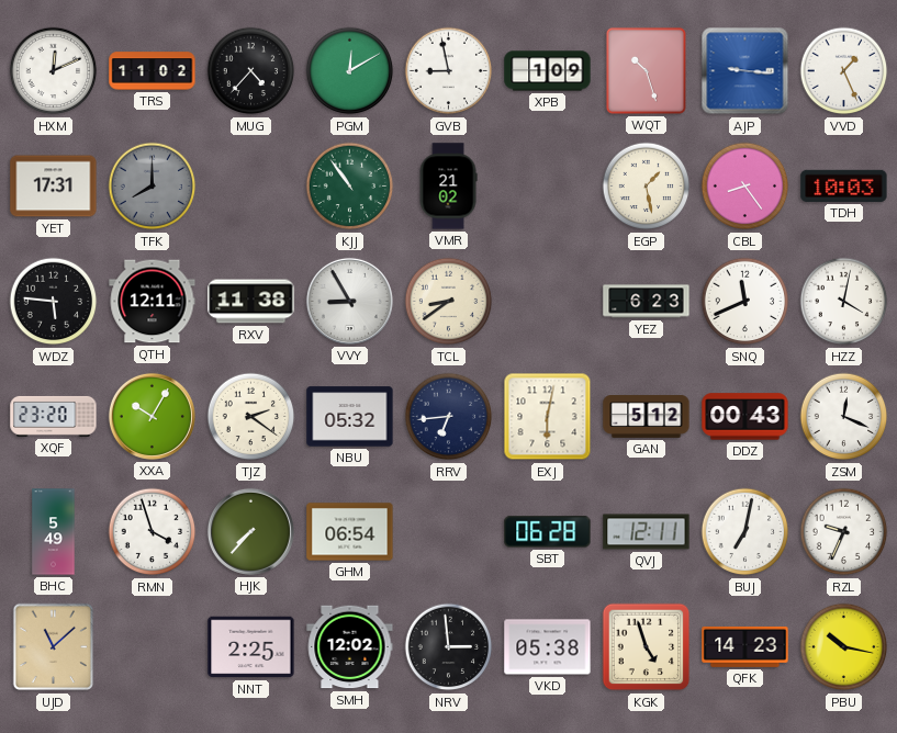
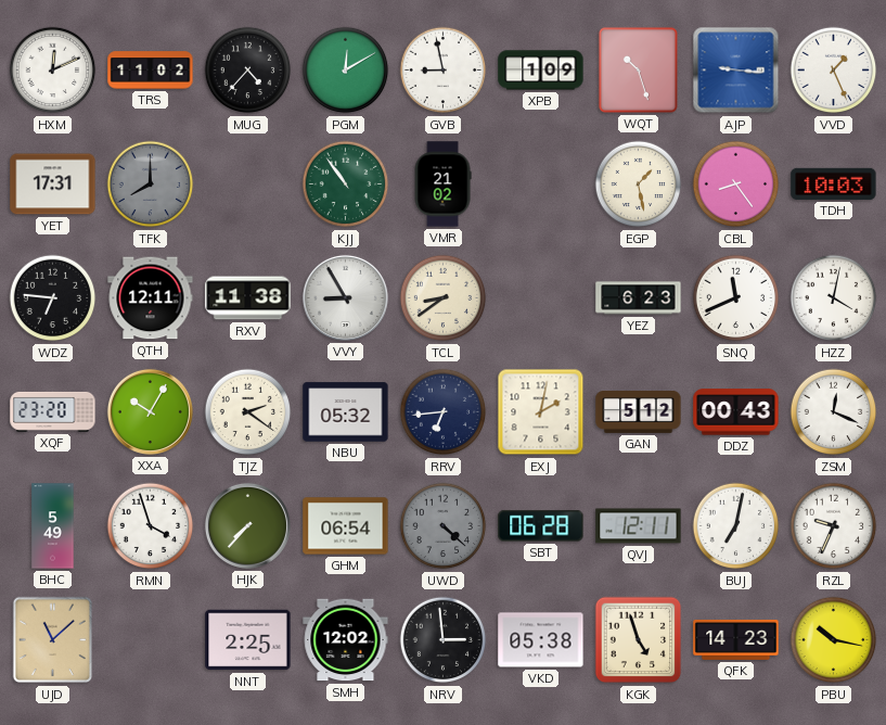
WDZ: 5:46 -> 6:46
EXJ: 6:02 -> 2:02
UWD: none -> 4:22
